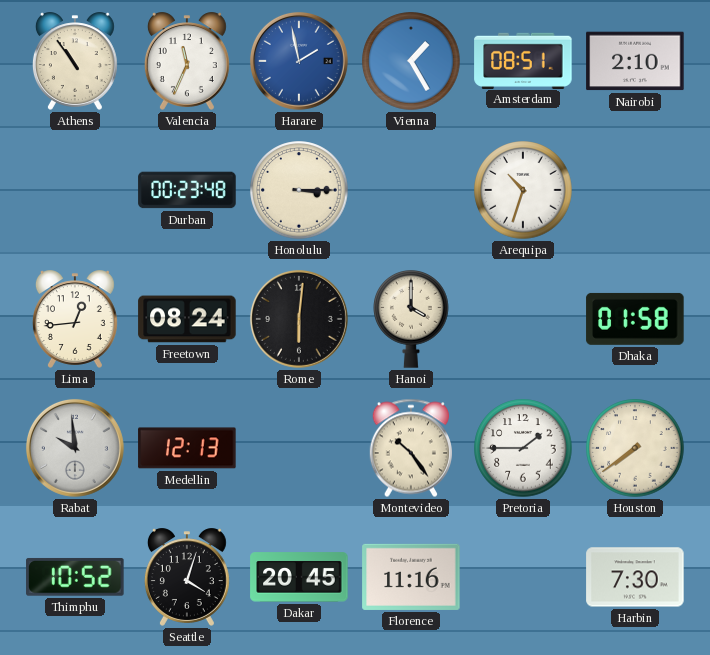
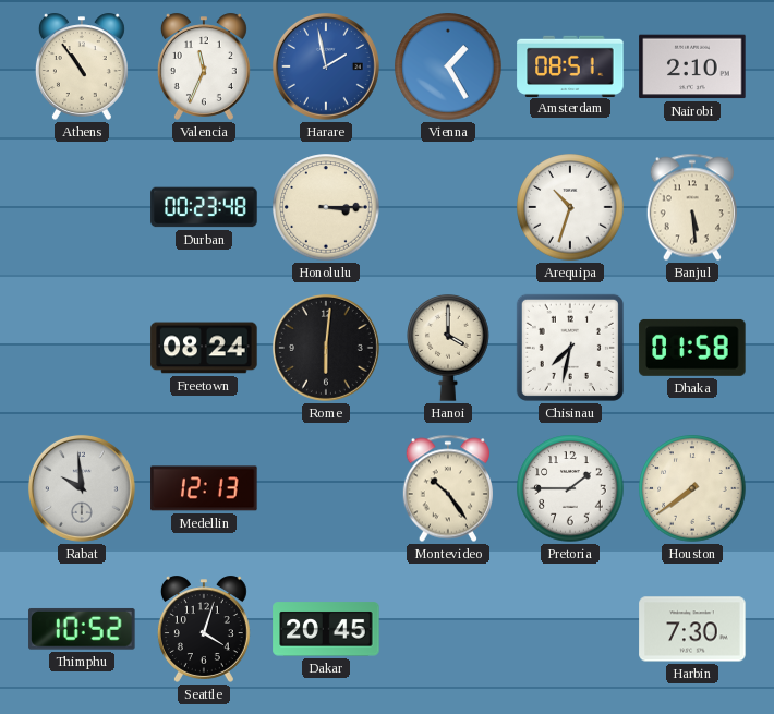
Banjul: none -> 5:29
Lima: 12:44 -> none
Chisinau: none -> 7:32
Florence: 11:16 -> none
